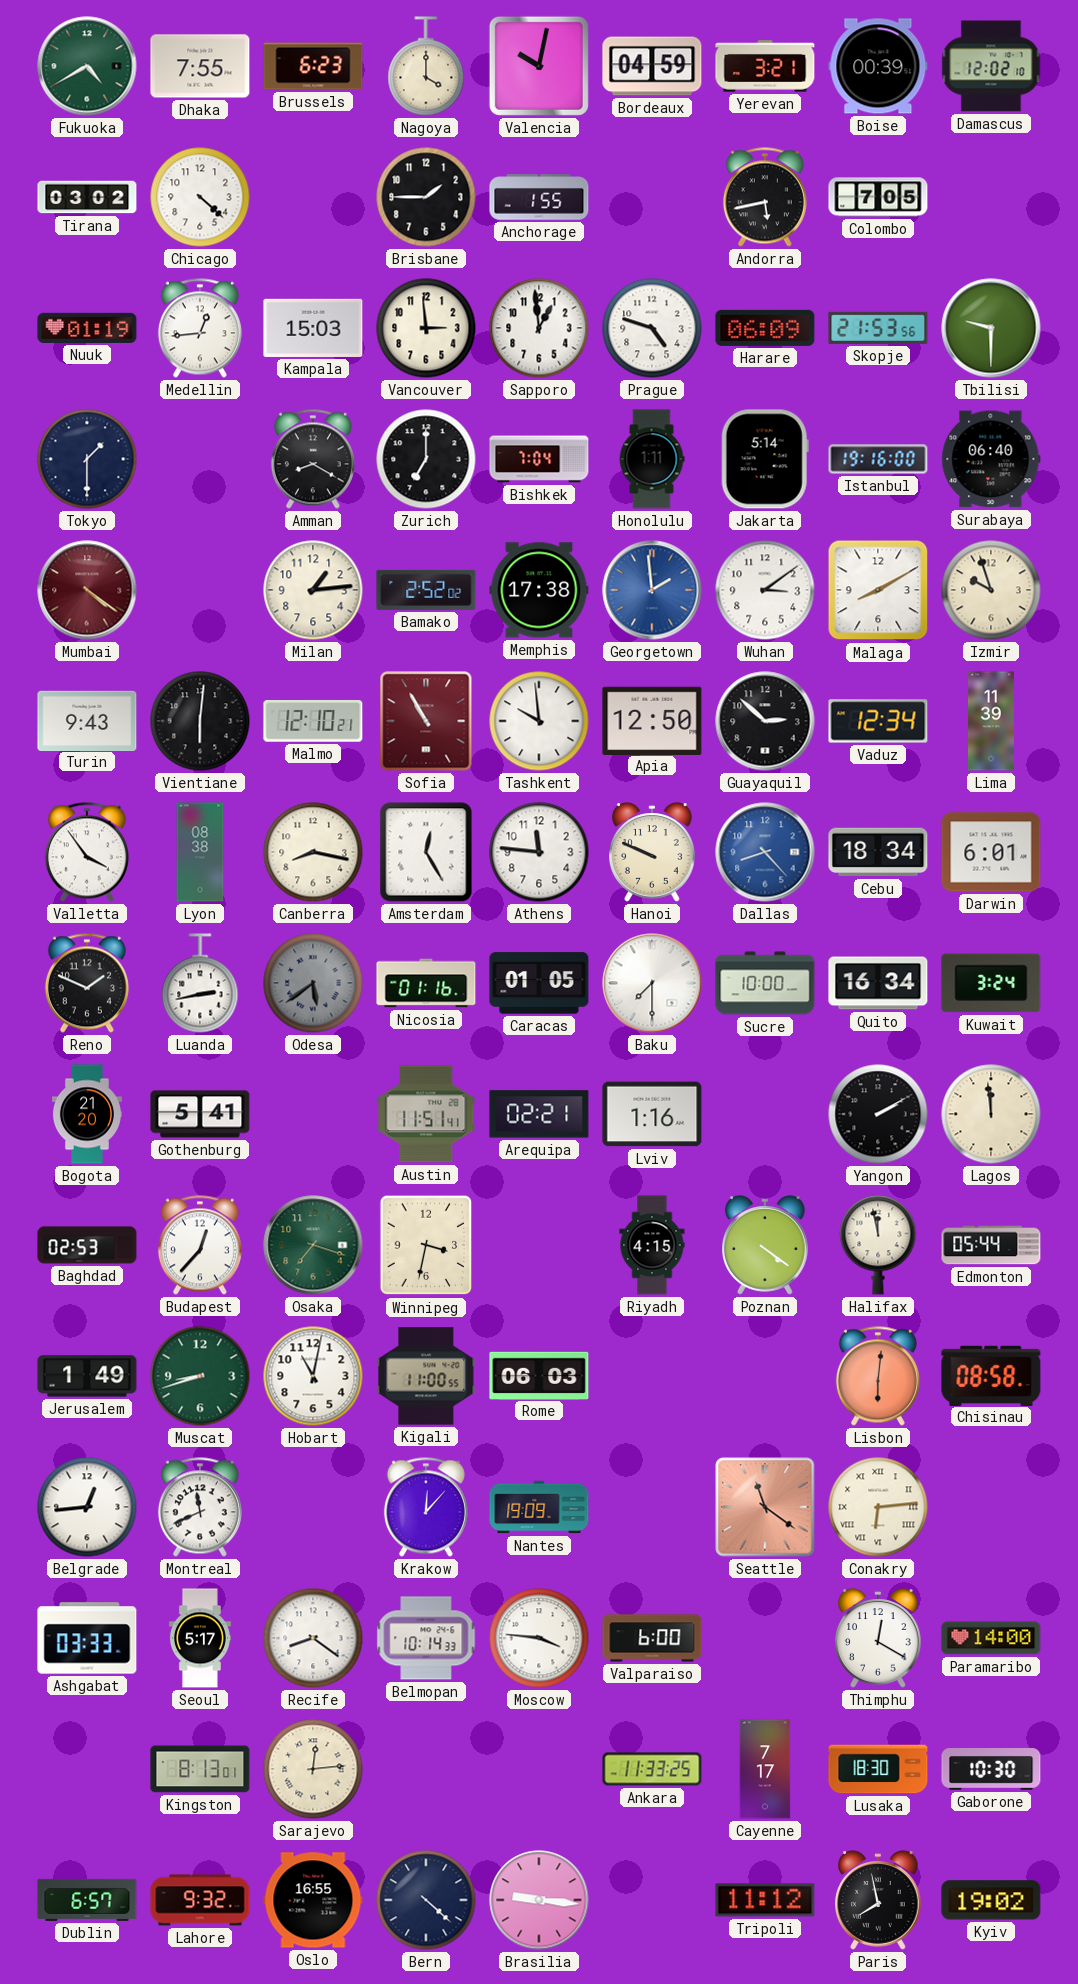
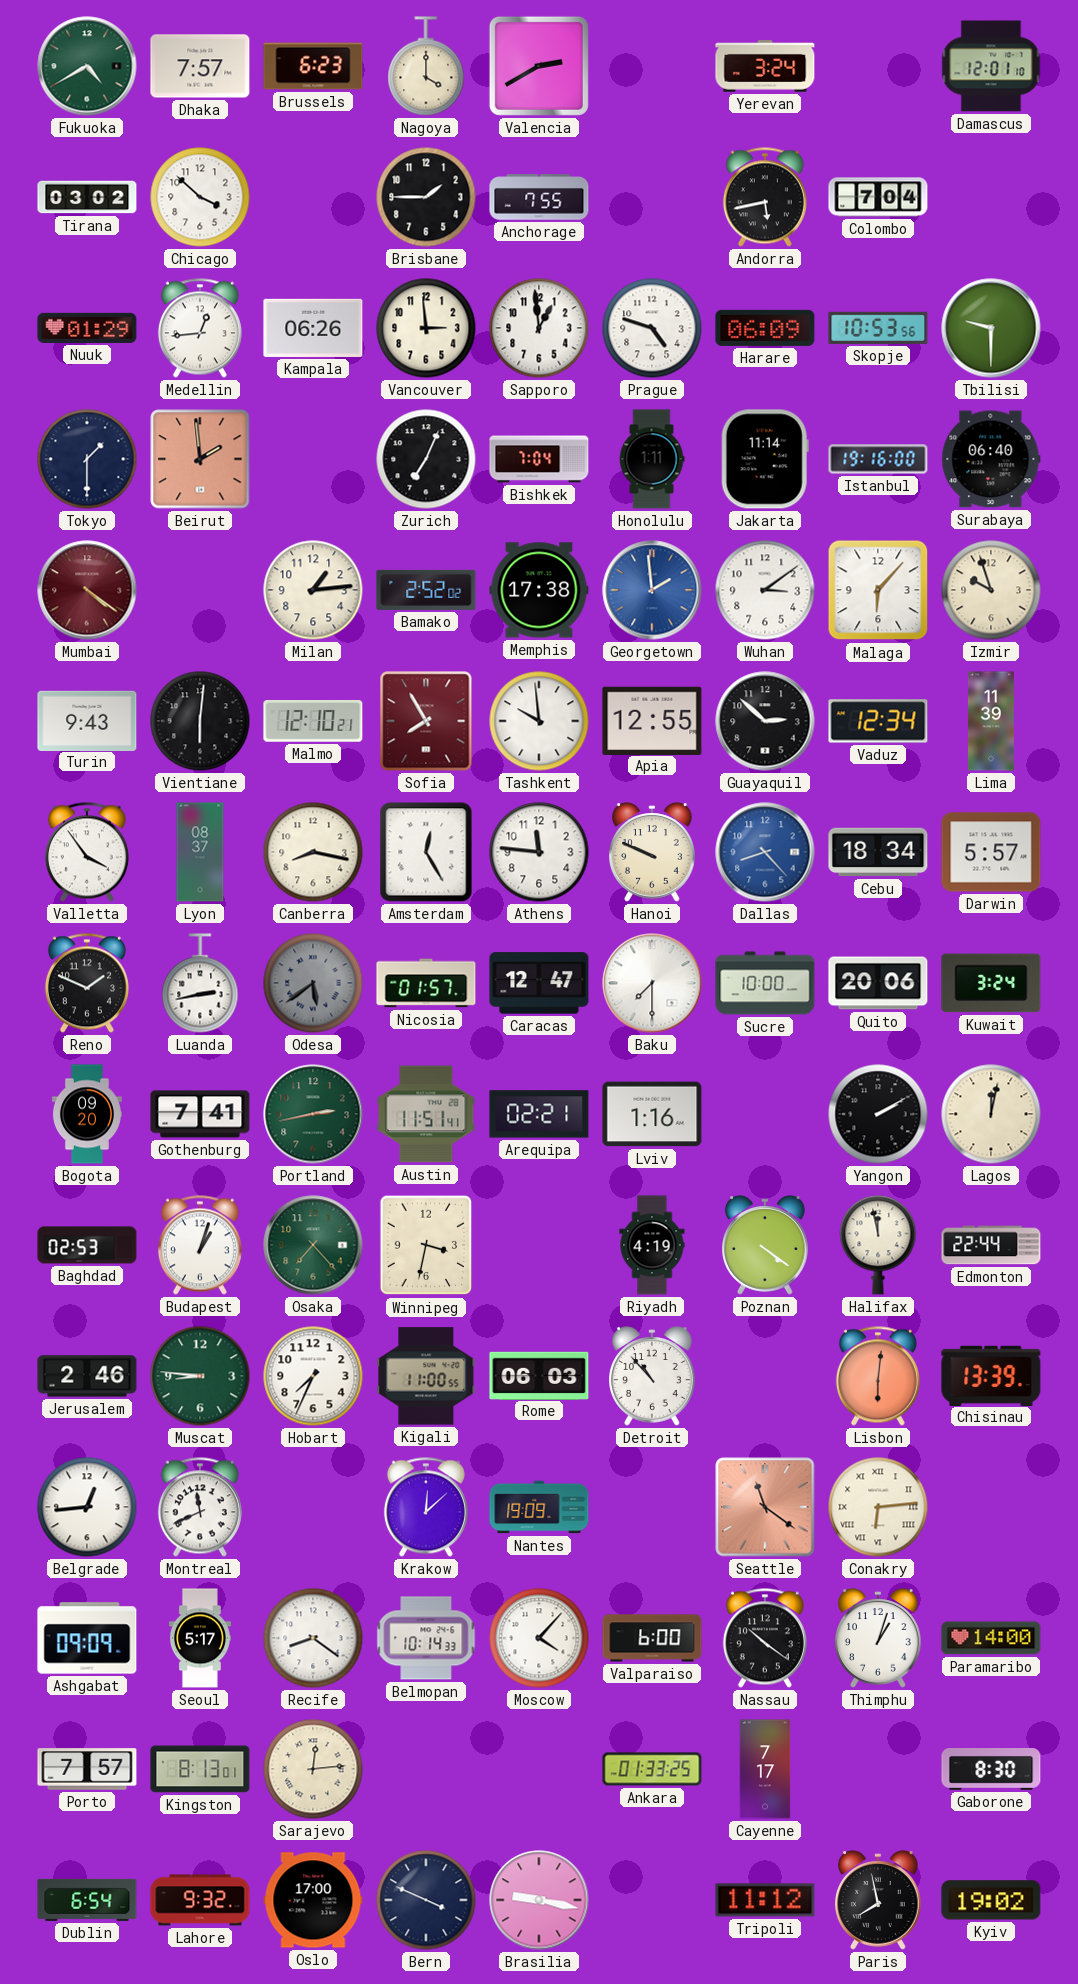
Dhaka: 7:55 -> 7:57
Valencia: 10:02 -> 2:40
Bordeaux: 04:59 -> none
Yerevan: 3:21 -> 3:24
Boise: 00:39 -> none
Damascus: 12:02 -> 12:01
Chicago: 4:22 -> 3:52
Anchorage: 1:55 -> 7:55
Colombo: 7:05 -> 7:04
Nuuk: 01:19 -> 01:29
Kampala: 15:03 -> 06:26
Skopje: 21:53 -> 10:53
Beirut: none -> 1:59
Amman: 8:20 -> none
Zurich: 7:00 -> 7:04
Jakarta: 5:14 -> 11:14
Malaga: 8:10 -> 6:07
Sofia: 10:55 -> 7:55
Apia: 12:50 -> 12:55
Lyon: 08:38 -> 08:37
Darwin: 6:01 -> 5:57
Nicosia: 01:16 -> 01:57
Caracas: 01:05 -> 12:47
Quito: 16:34 -> 20:06
Bogota: 21:20 -> 09:20
Gothenburg: 5:41 -> 7:41
Portland: none -> 2:43
Lagos: 11:59 -> 12:02
Budapest: 12:37 -> 1:03
Osaka: 7:18 -> 7:23
Riyadh: 4:15 -> 4:19
Edmonton: 05:44 -> 22:44
Jerusalem: 1:49 -> 2:46
Muscat: 8:42 -> 8:46
Hobart: 11:02 -> 7:34
Detroit: none -> 10:53
Chisinau: 08:58 -> 13:39
Krakow: 12:07 -> 12:08
Ashgabat: 03:33 -> 09:09
Moscow: 3:46 -> 4:07
Nassau: none -> 10:21
Thimphu: 12:20 -> 1:03
Porto: none -> 7:57
Ankara: 11:33 -> 01:33
Lusaka: 18:30 -> none
Gaborone: 10:30 -> 8:30
Dublin: 6:57 -> 6:54
Oslo: 16:55 -> 17:00
Bern: 4:22 -> 3:49
Brasilia: 9:16 -> 9:17
